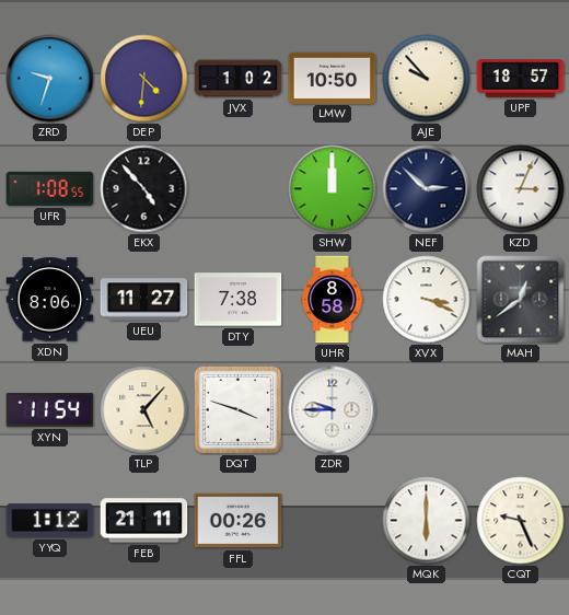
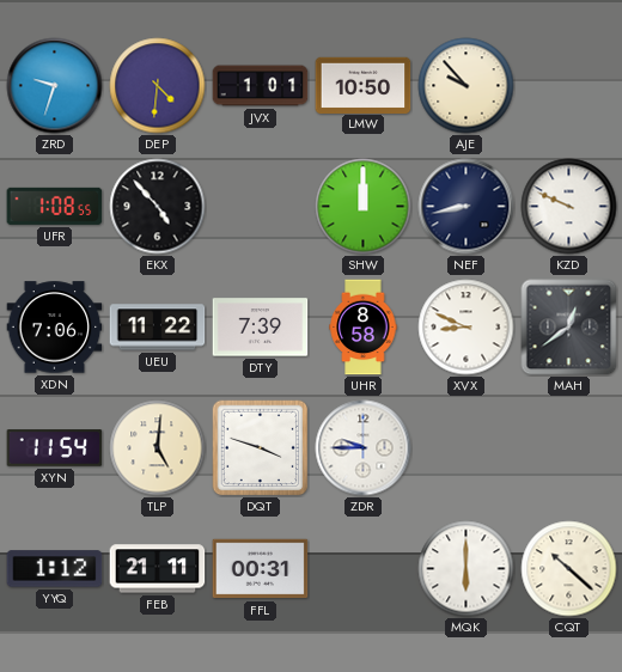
JVX: 1:02 -> 1:01
UPF: 18:57 -> none
NEF: 2:52 -> 8:43
KZD: 3:04 -> 9:49
XDN: 8:06 -> 7:06
UEU: 11:27 -> 11:22
DTY: 7:38 -> 7:39
XVX: 3:19 -> 8:49
TLP: 5:07 -> 5:01
FFL: 00:26 -> 00:31
CQT: 9:26 -> 10:22
